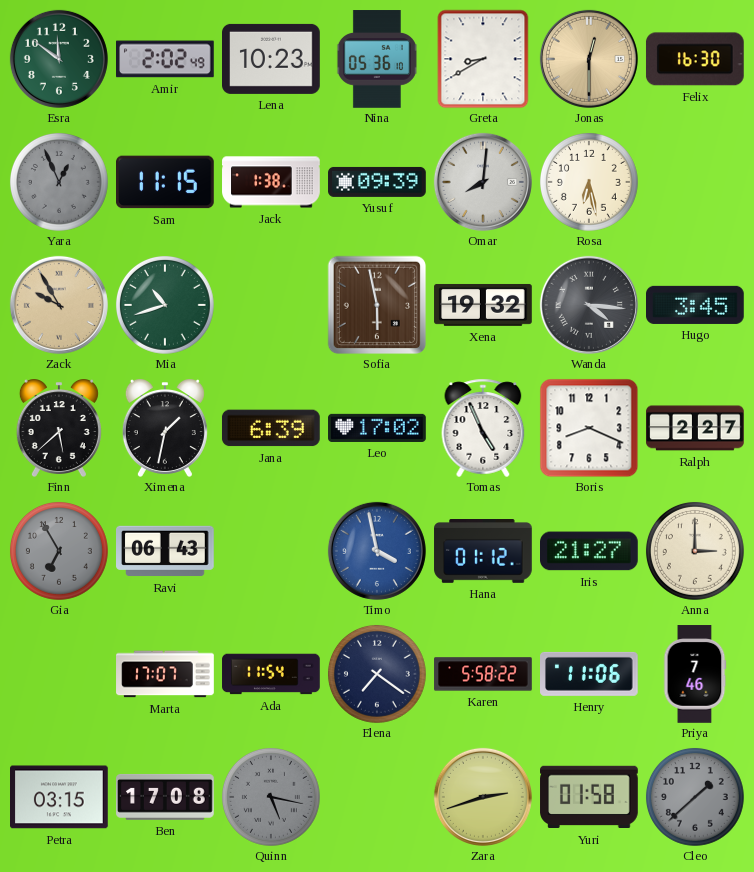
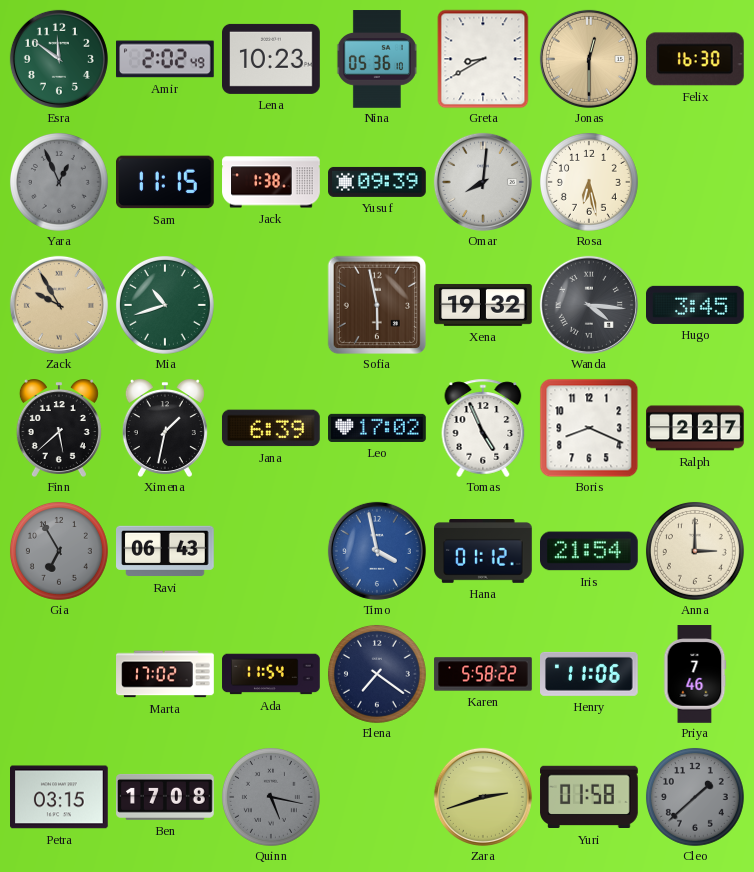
Iris: 21:27 -> 21:54
Marta: 17:07 -> 17:02
